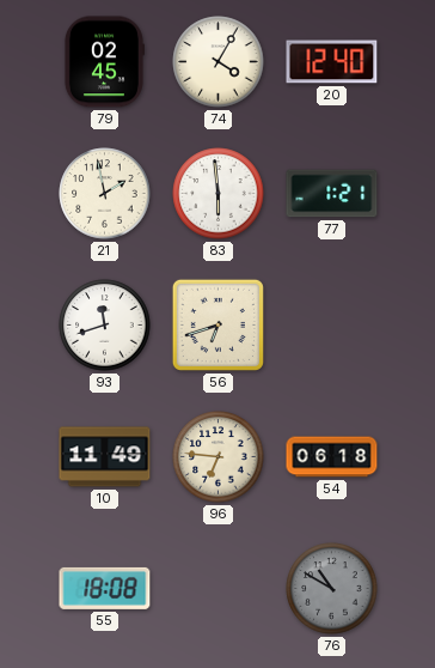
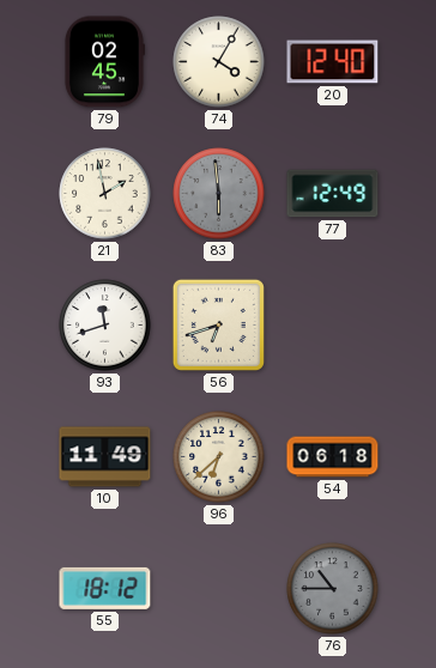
83 dial: white -> grey
77: 1:21 -> 12:49
96: 6:46 -> 6:38
55: 18:08 -> 18:12
76: 10:50 -> 10:45
